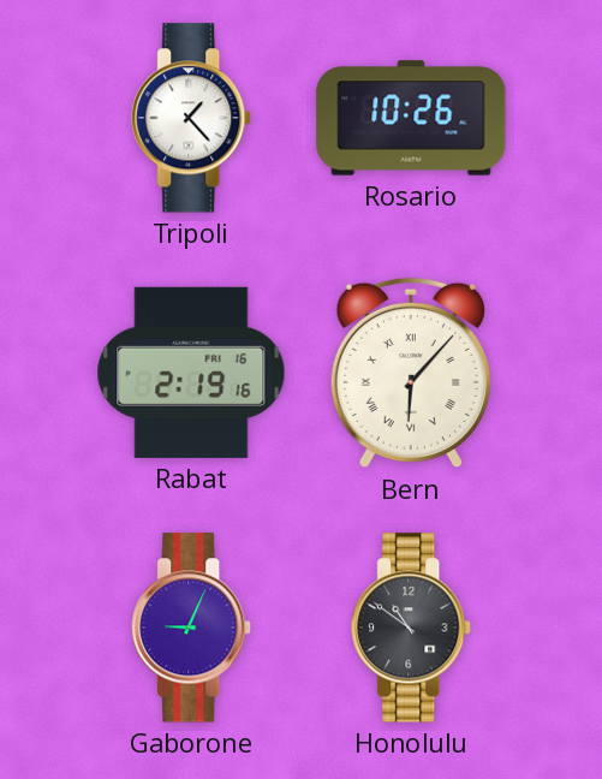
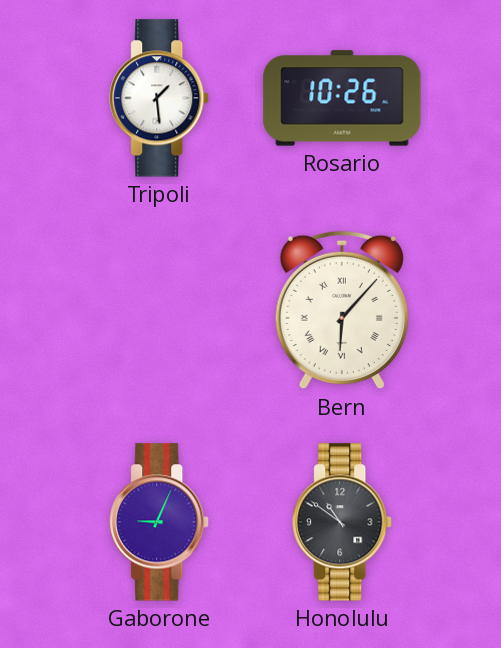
Tripoli: 1:23 -> 1:29
Rabat: 2:19 -> none
